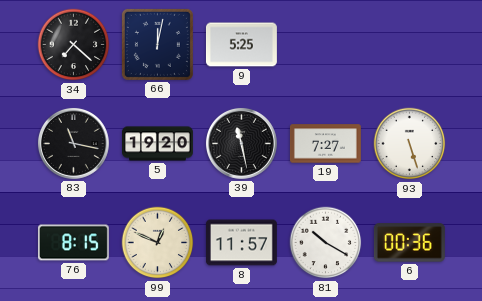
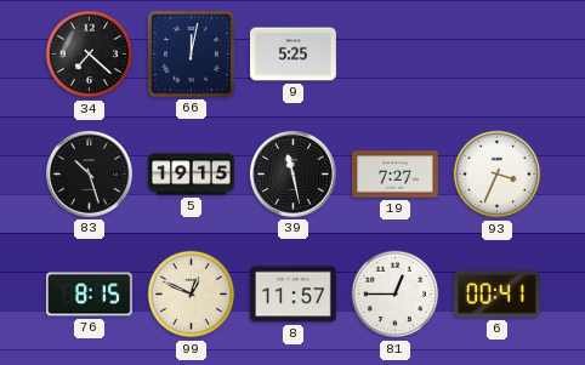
83: 11:17 -> 10:27
5: 19:20 -> 19:15
93: 5:27 -> 3:34
81: 10:20 -> 12:45
6: 00:36 -> 00:41
